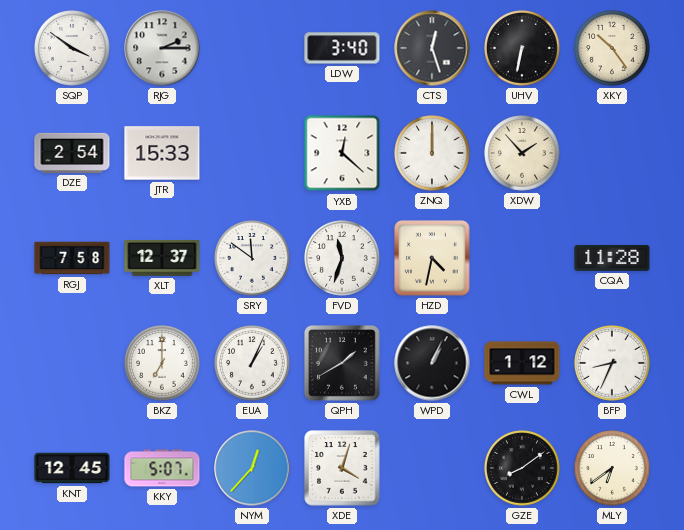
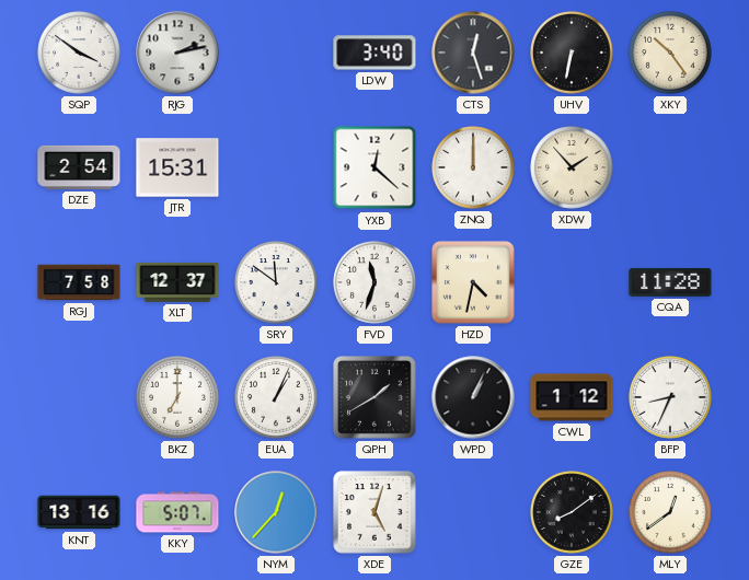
RJG: 2:15 -> 2:13
JTR: 15:33 -> 15:31
KNT: 12:45 -> 13:16
XDE: 4:03 -> 5:03
MLY: 6:39 -> 12:39
